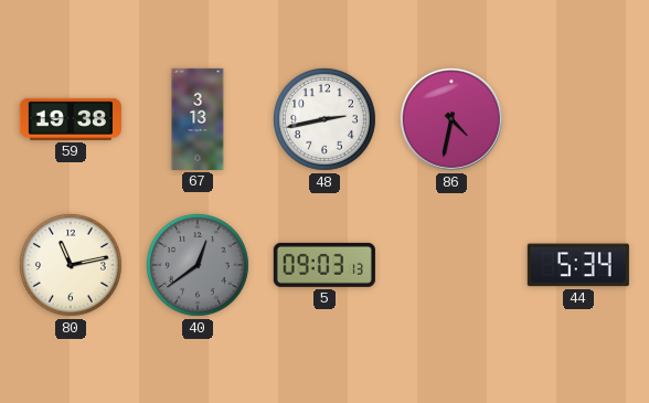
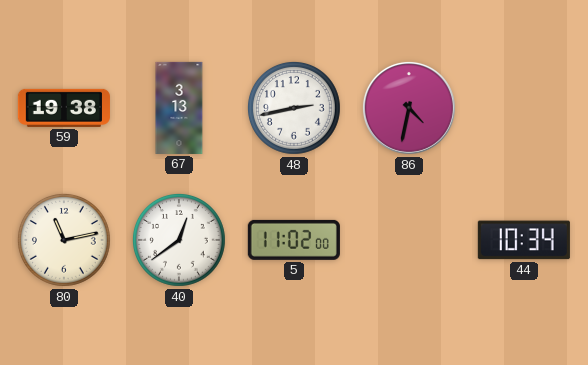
40 dial: grey -> white
5: 09:03 -> 11:02
44: 5:34 -> 10:34
